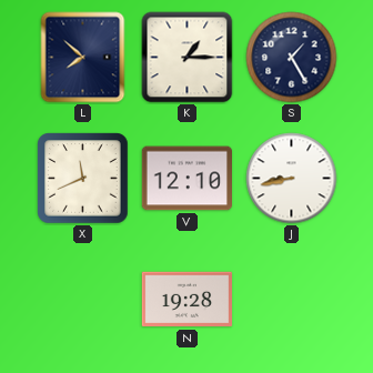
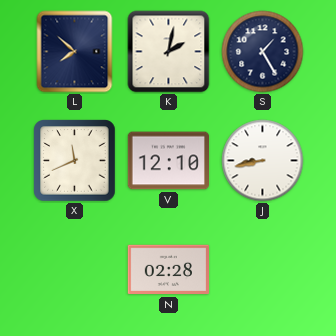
K: 1:15 -> 2:02
N: 19:28 -> 02:28
